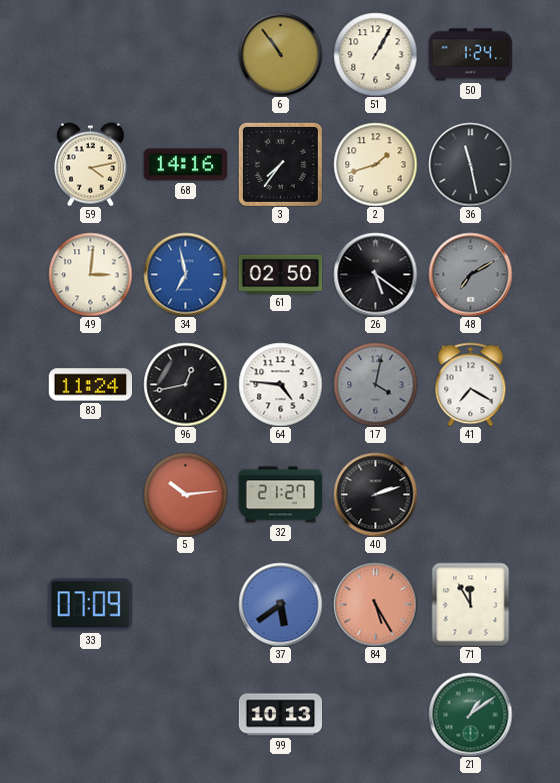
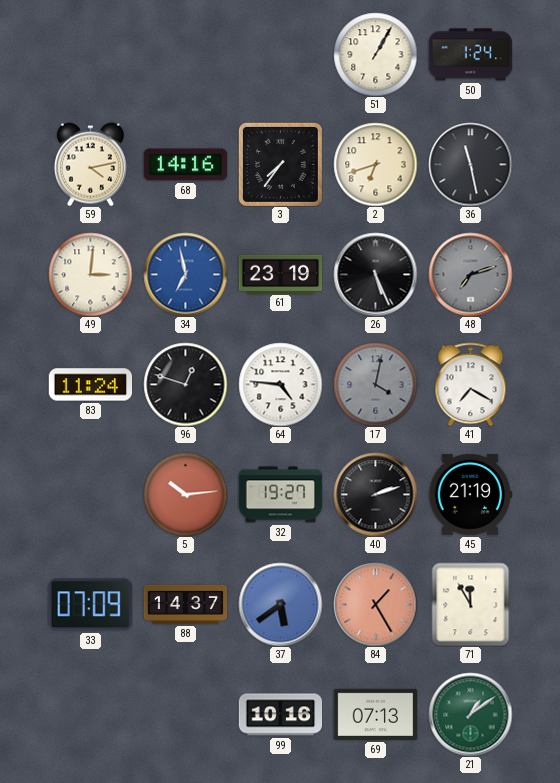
6: 10:54 -> none
2: 1:42 -> 6:42
61: 02:50 -> 23:19
26: 5:21 -> 5:26
48: 7:10 -> 7:12
96: 12:43 -> 12:48
32: 21:27 -> 19:27
45: none -> 21:19
88: none -> 14:37
84: 5:25 -> 1:25
99: 10:13 -> 10:16
69: none -> 07:13
